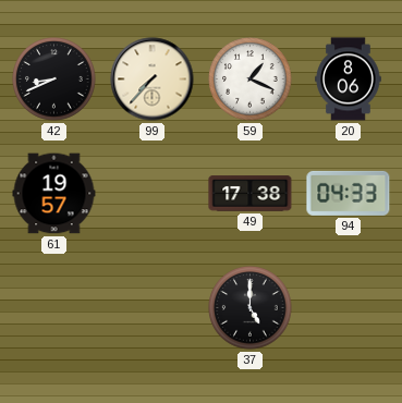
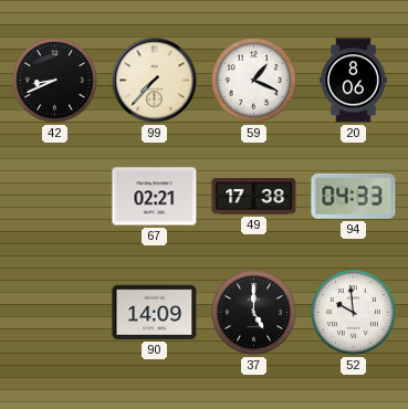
61: 19:57 -> none
67: none -> 02:21
90: none -> 14:09
52: none -> 9:59
